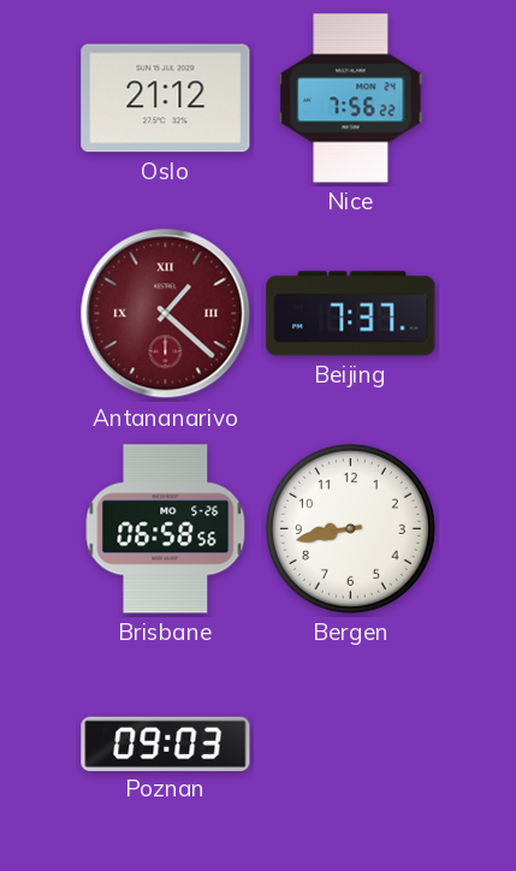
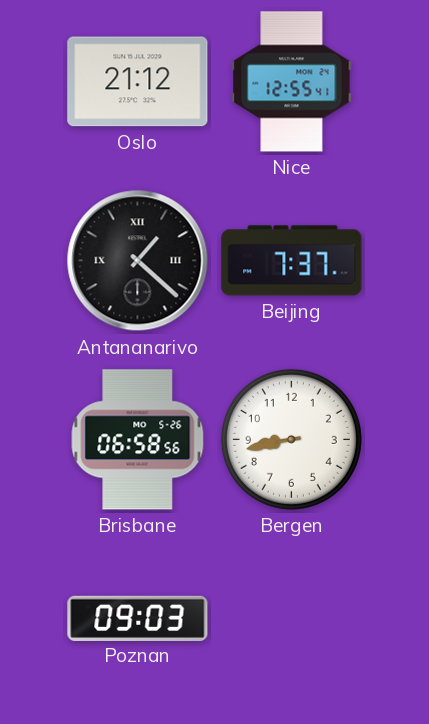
Nice: 7:56 -> 12:55
Antananarivo dial: burgundy -> black
